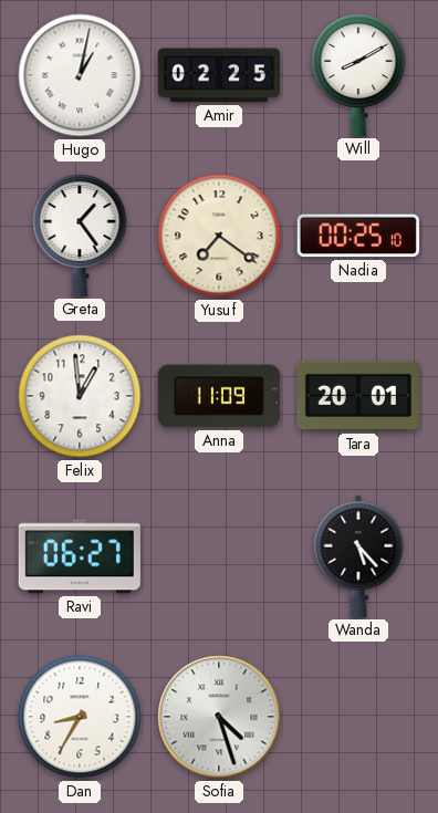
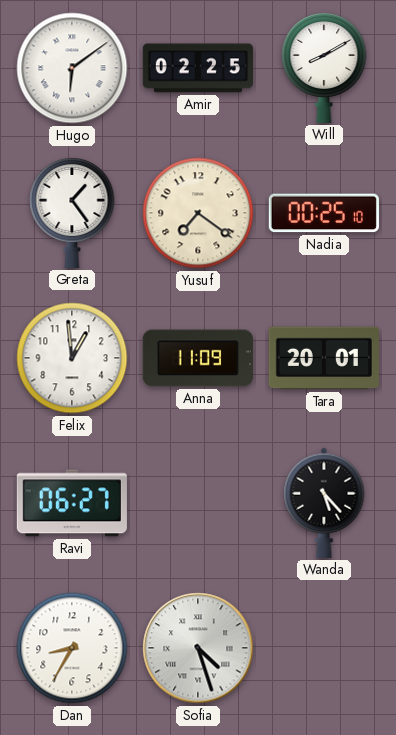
Hugo: 1:02 -> 6:09
